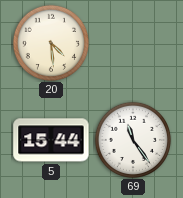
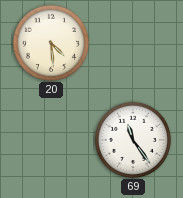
5: 15:44 -> none
